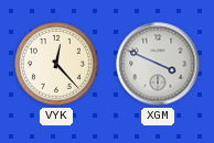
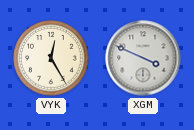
VYK: 12:23 -> 12:25
